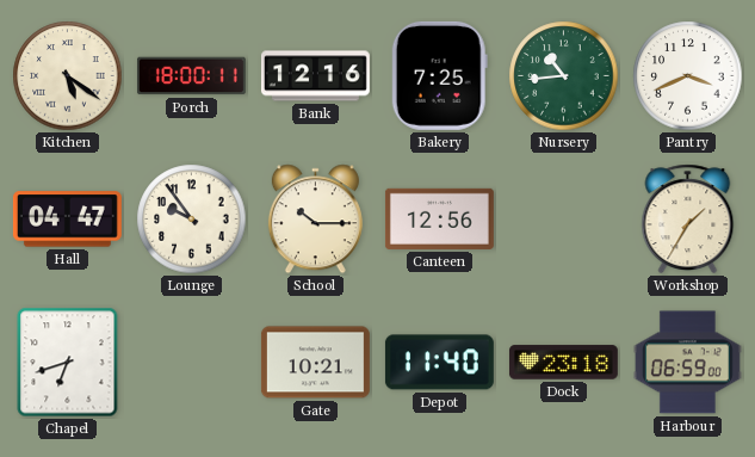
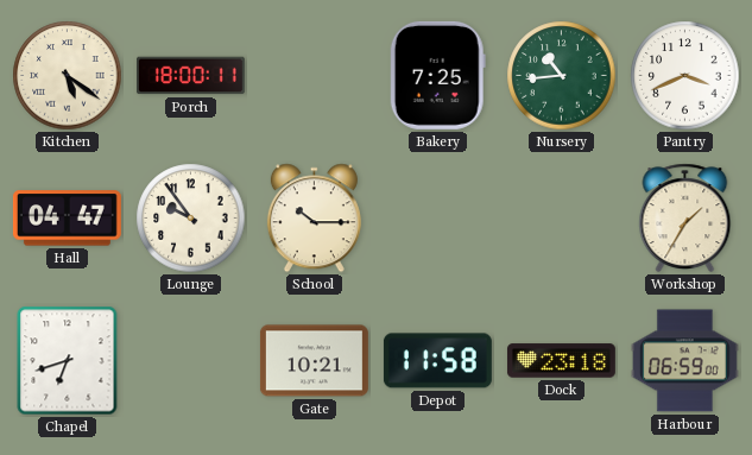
Bank: 12:16 -> none
Canteen: 12:56 -> none
Depot: 11:40 -> 11:58
